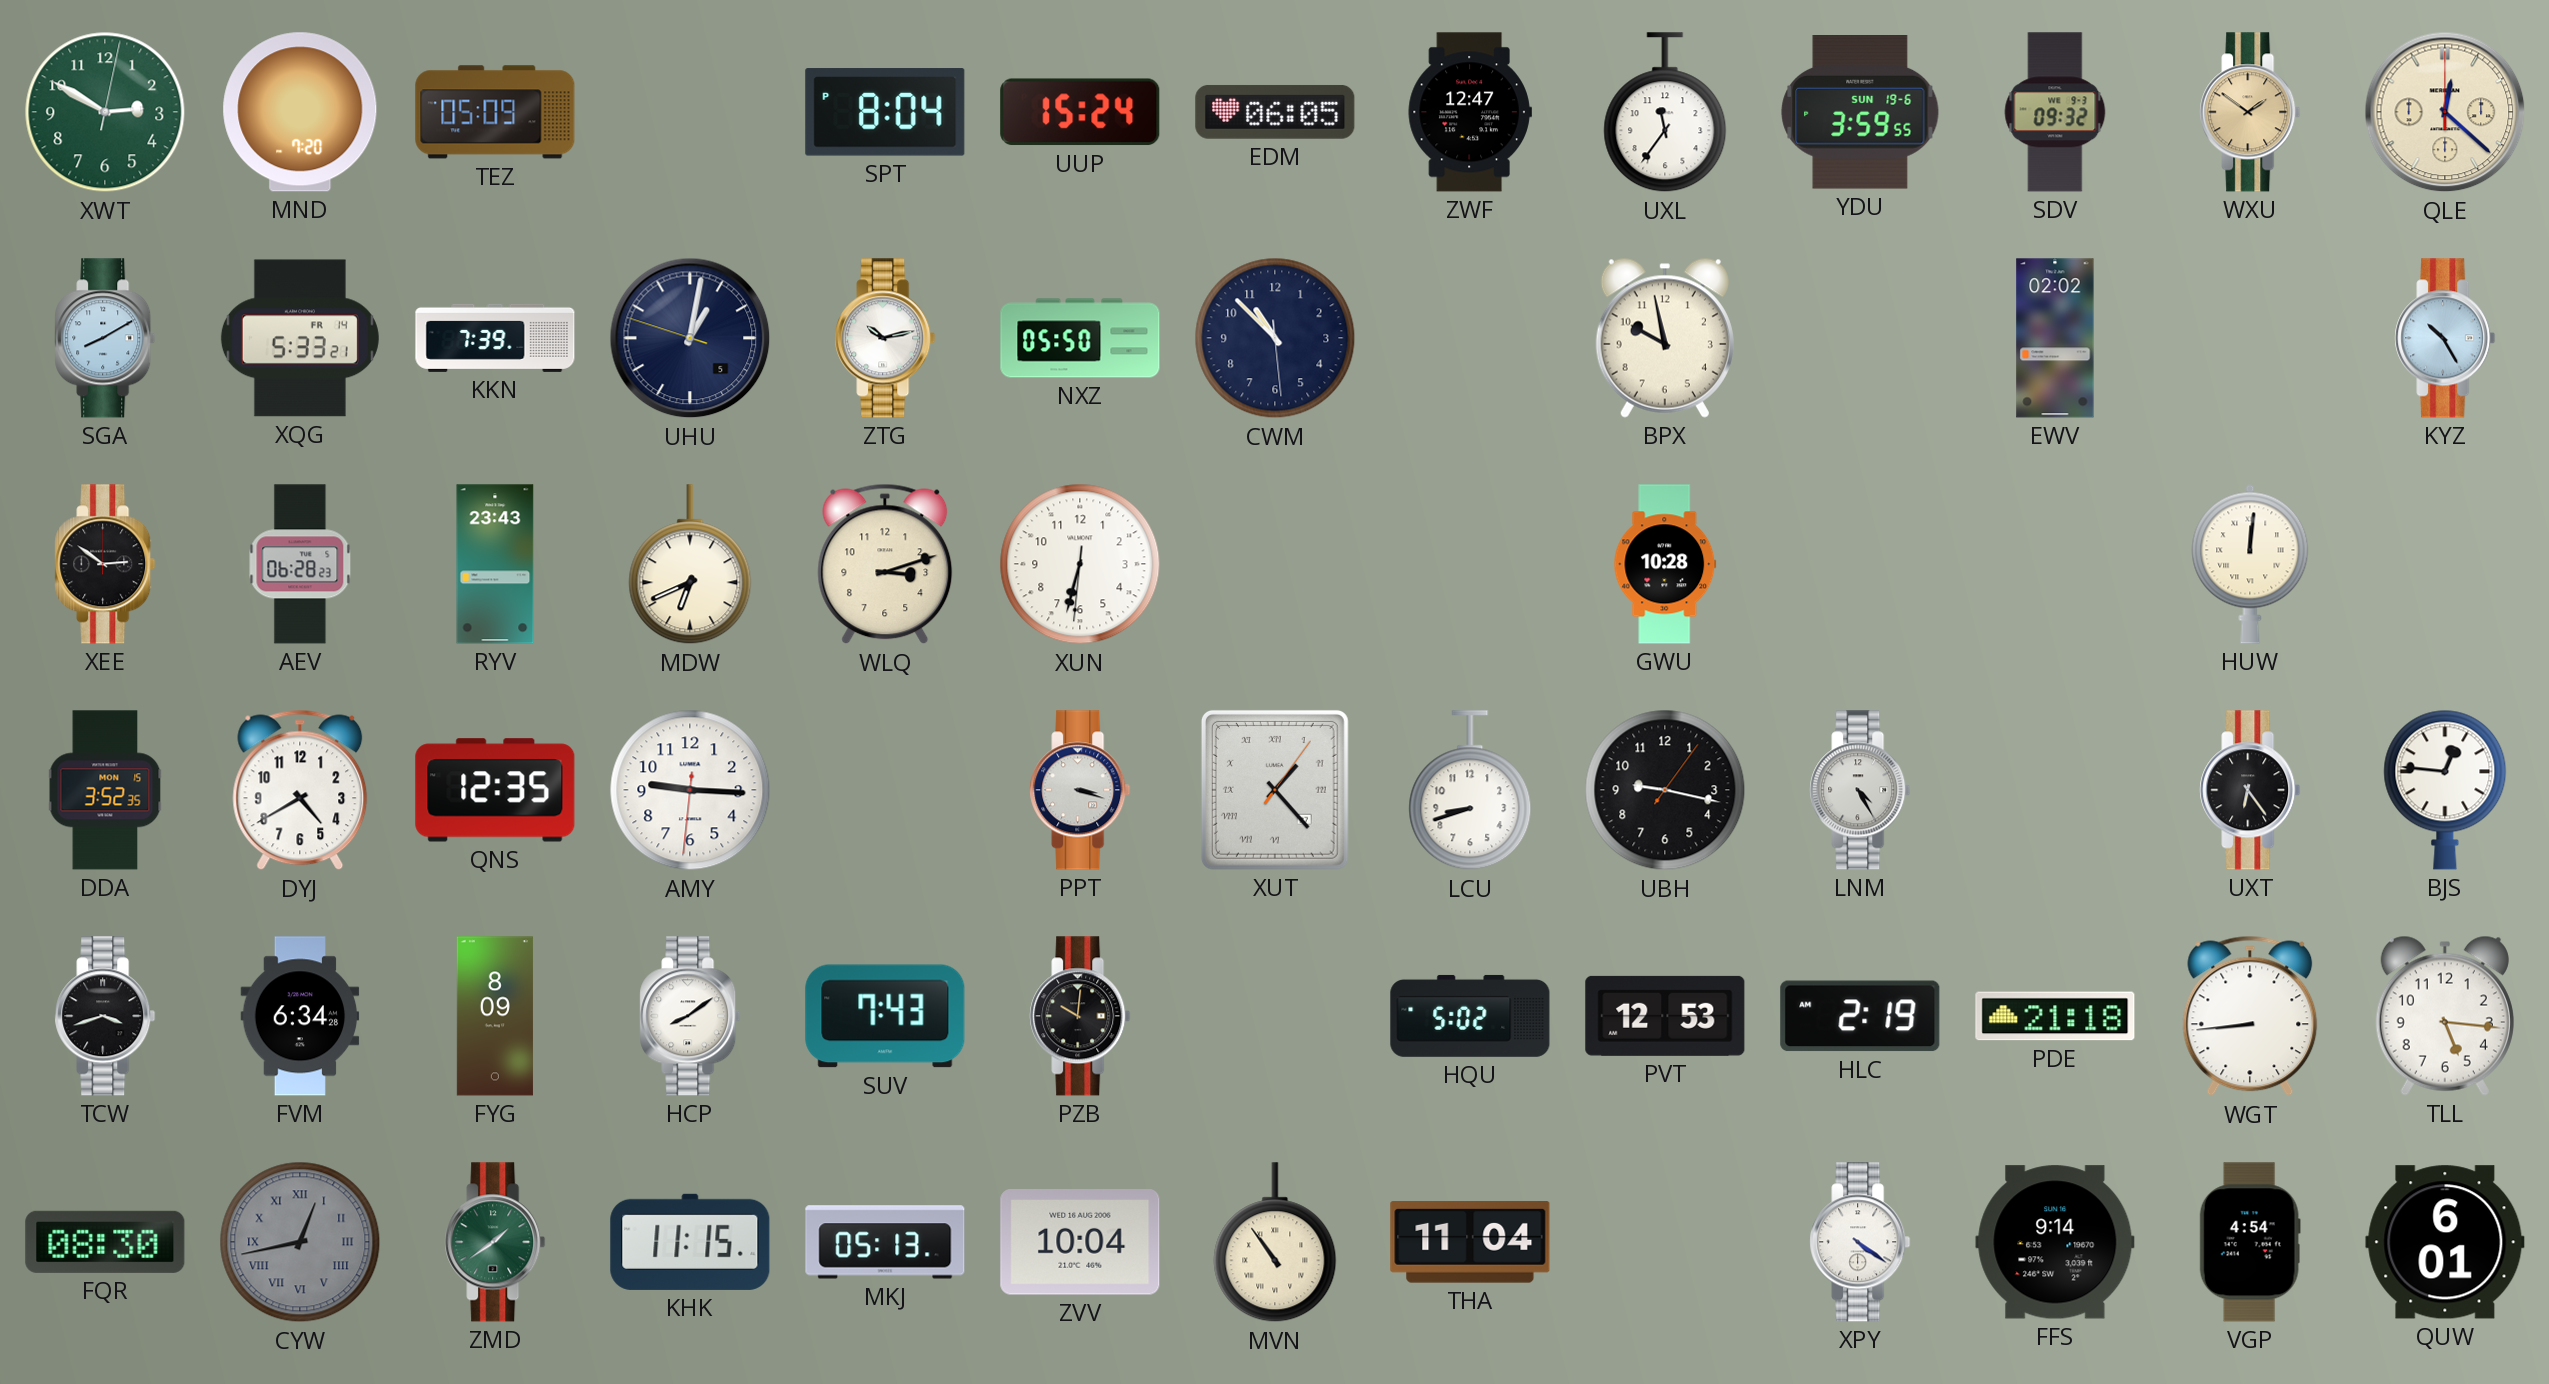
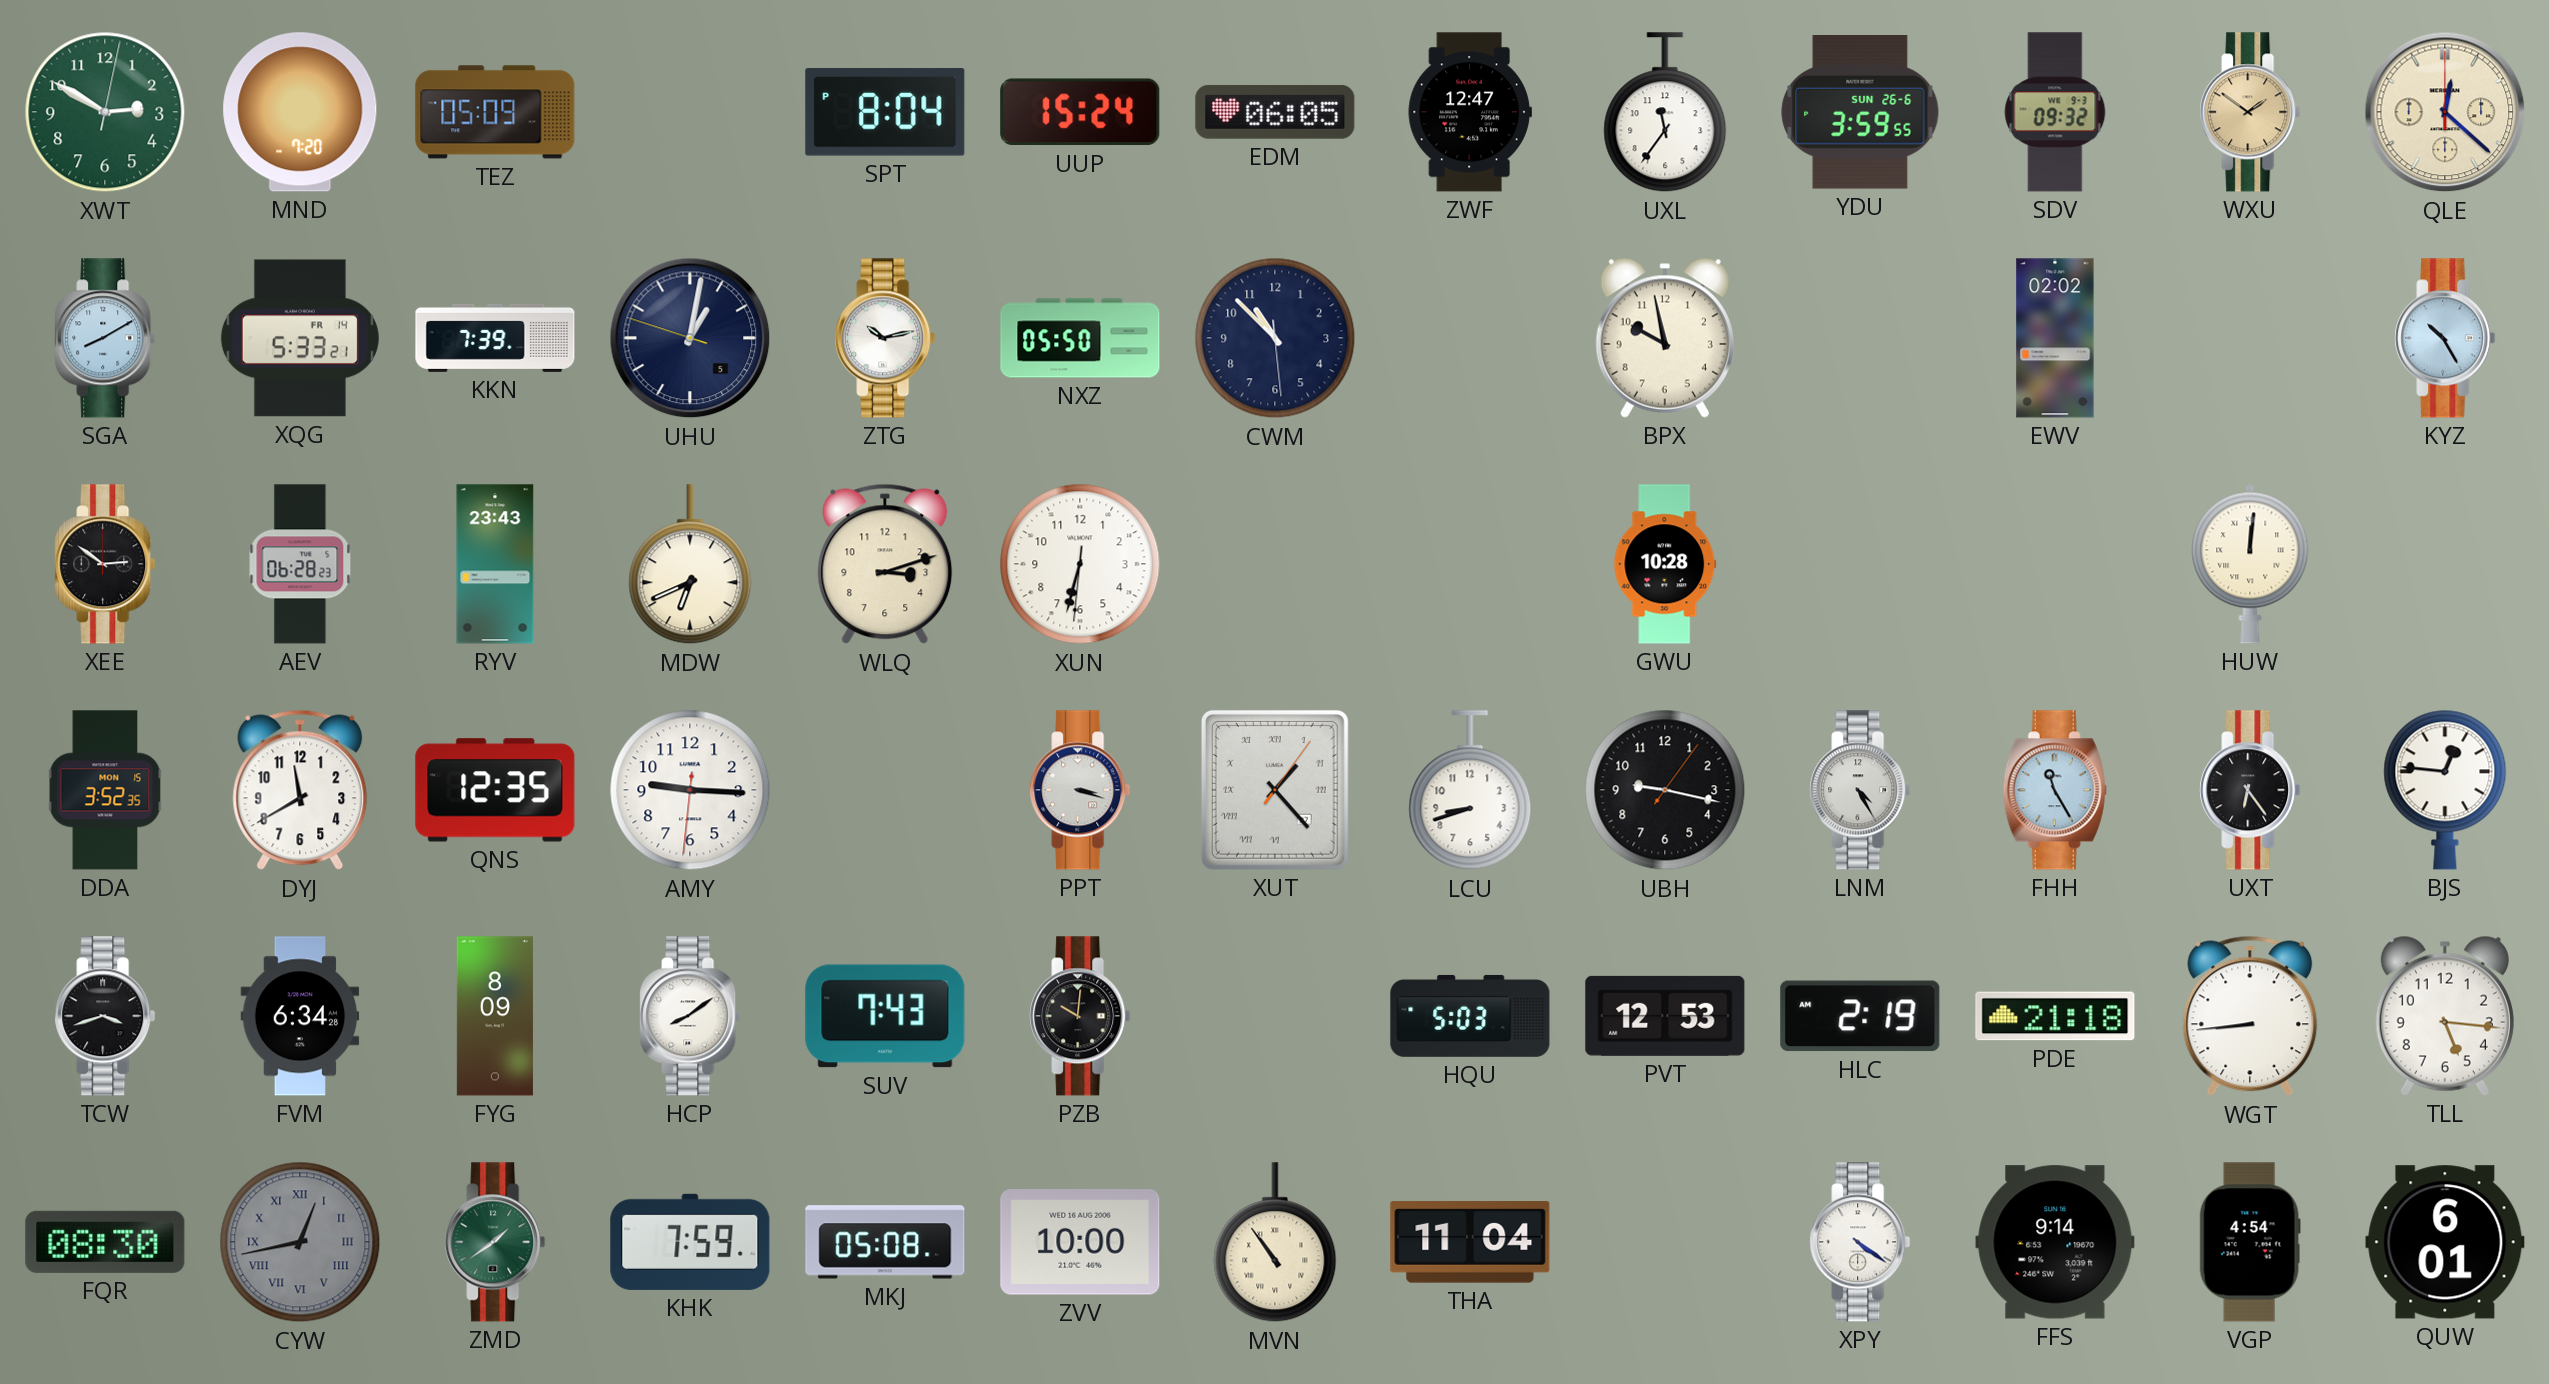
YDU date: SUN 19-6 -> SUN 26-6
DYJ: 4:40 -> 11:40
FHH: none -> 11:25
HQU: 5:02 -> 5:03
KHK: 11:15 -> 7:59
MKJ: 05:13 -> 05:08
ZVV: 10:04 -> 10:00
